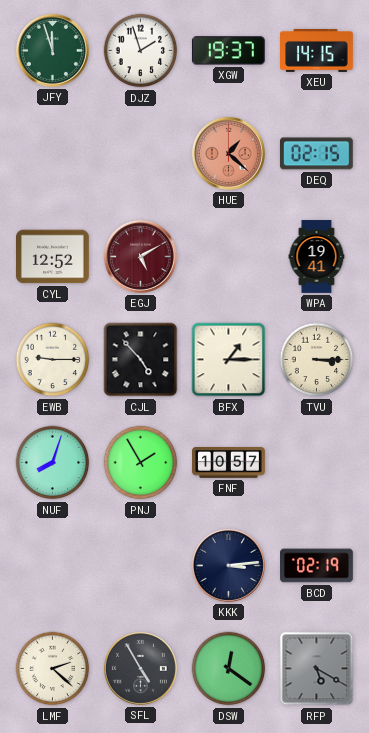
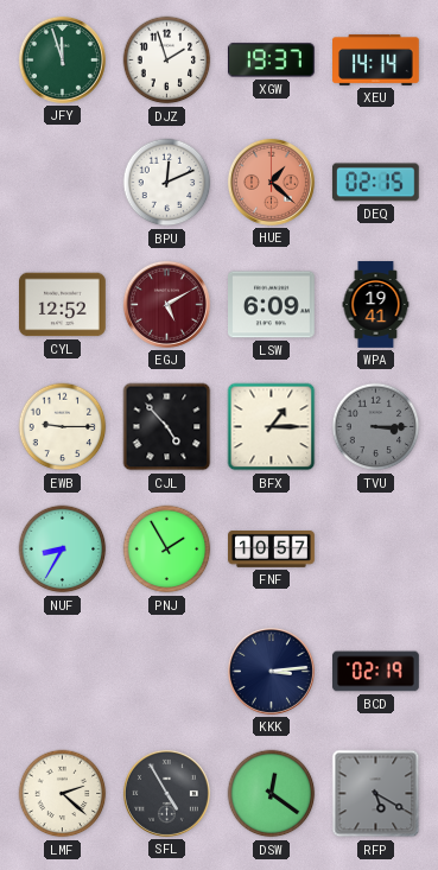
XEU: 14:15 -> 14:14
BPU: none -> 12:11
LSW: none -> 6:09
TVU dial: cream -> grey
NUF: 8:03 -> 8:35
